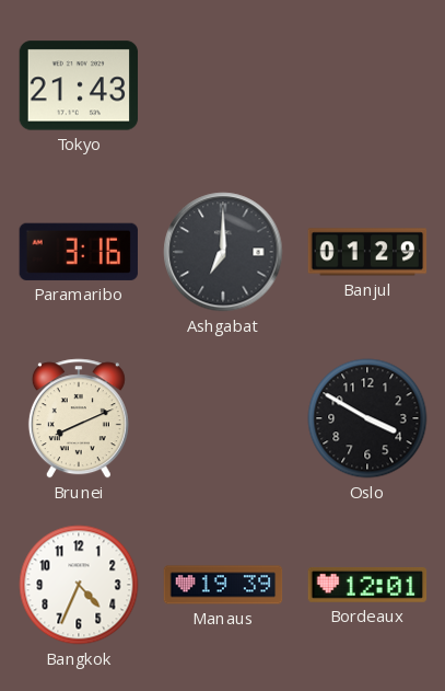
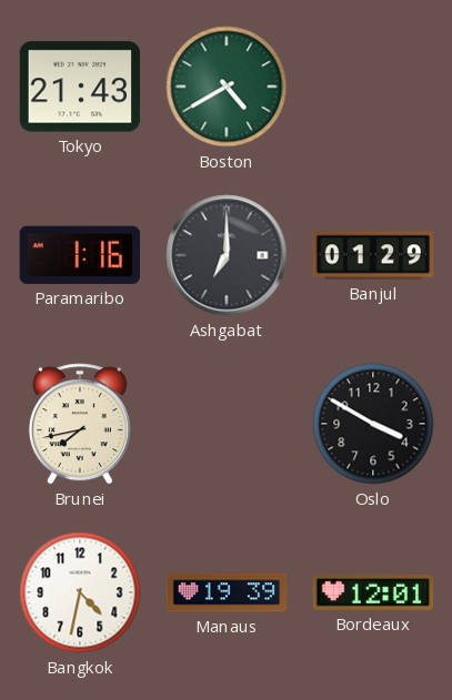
Boston: none -> 4:40
Paramaribo: 3:16 -> 1:16
Brunei: 8:11 -> 7:43
Bangkok: 4:34 -> 4:32
